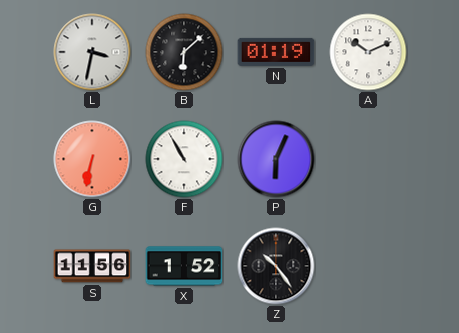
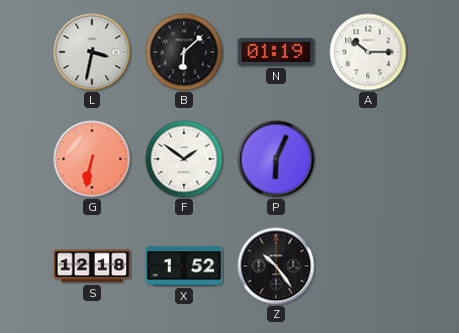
A: 10:11 -> 10:15
F: 10:55 -> 1:51
S: 11:56 -> 12:18
